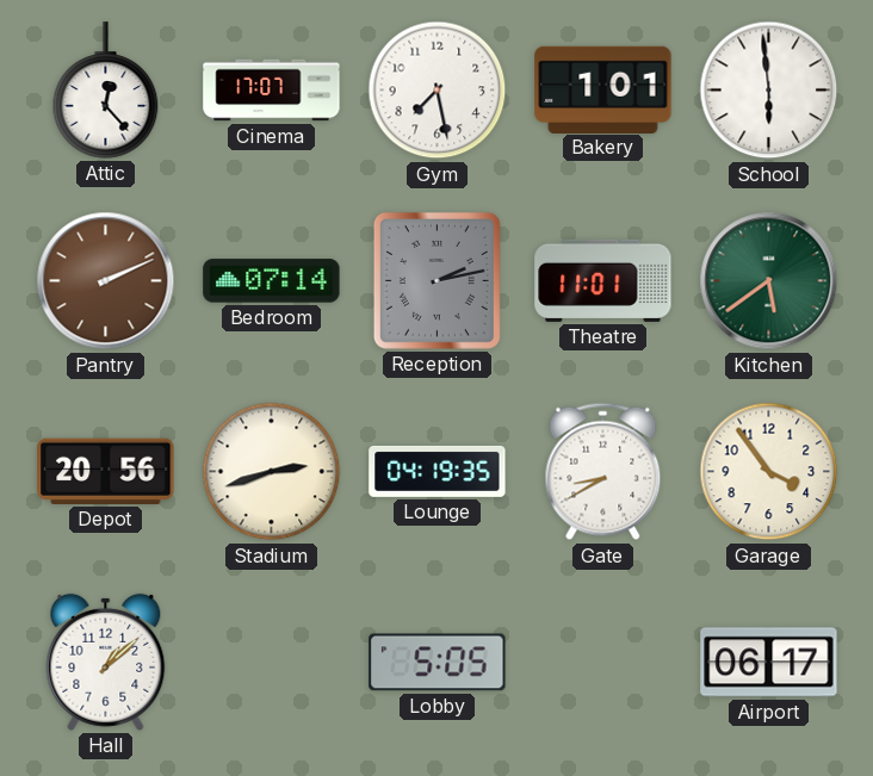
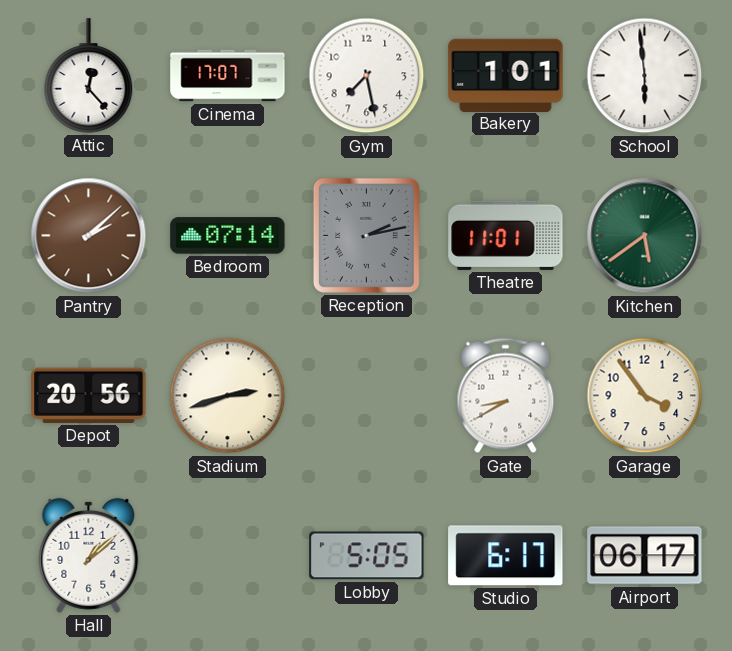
Pantry: 2:11 -> 2:08
Lounge: 04:19 -> none
Studio: none -> 6:17
